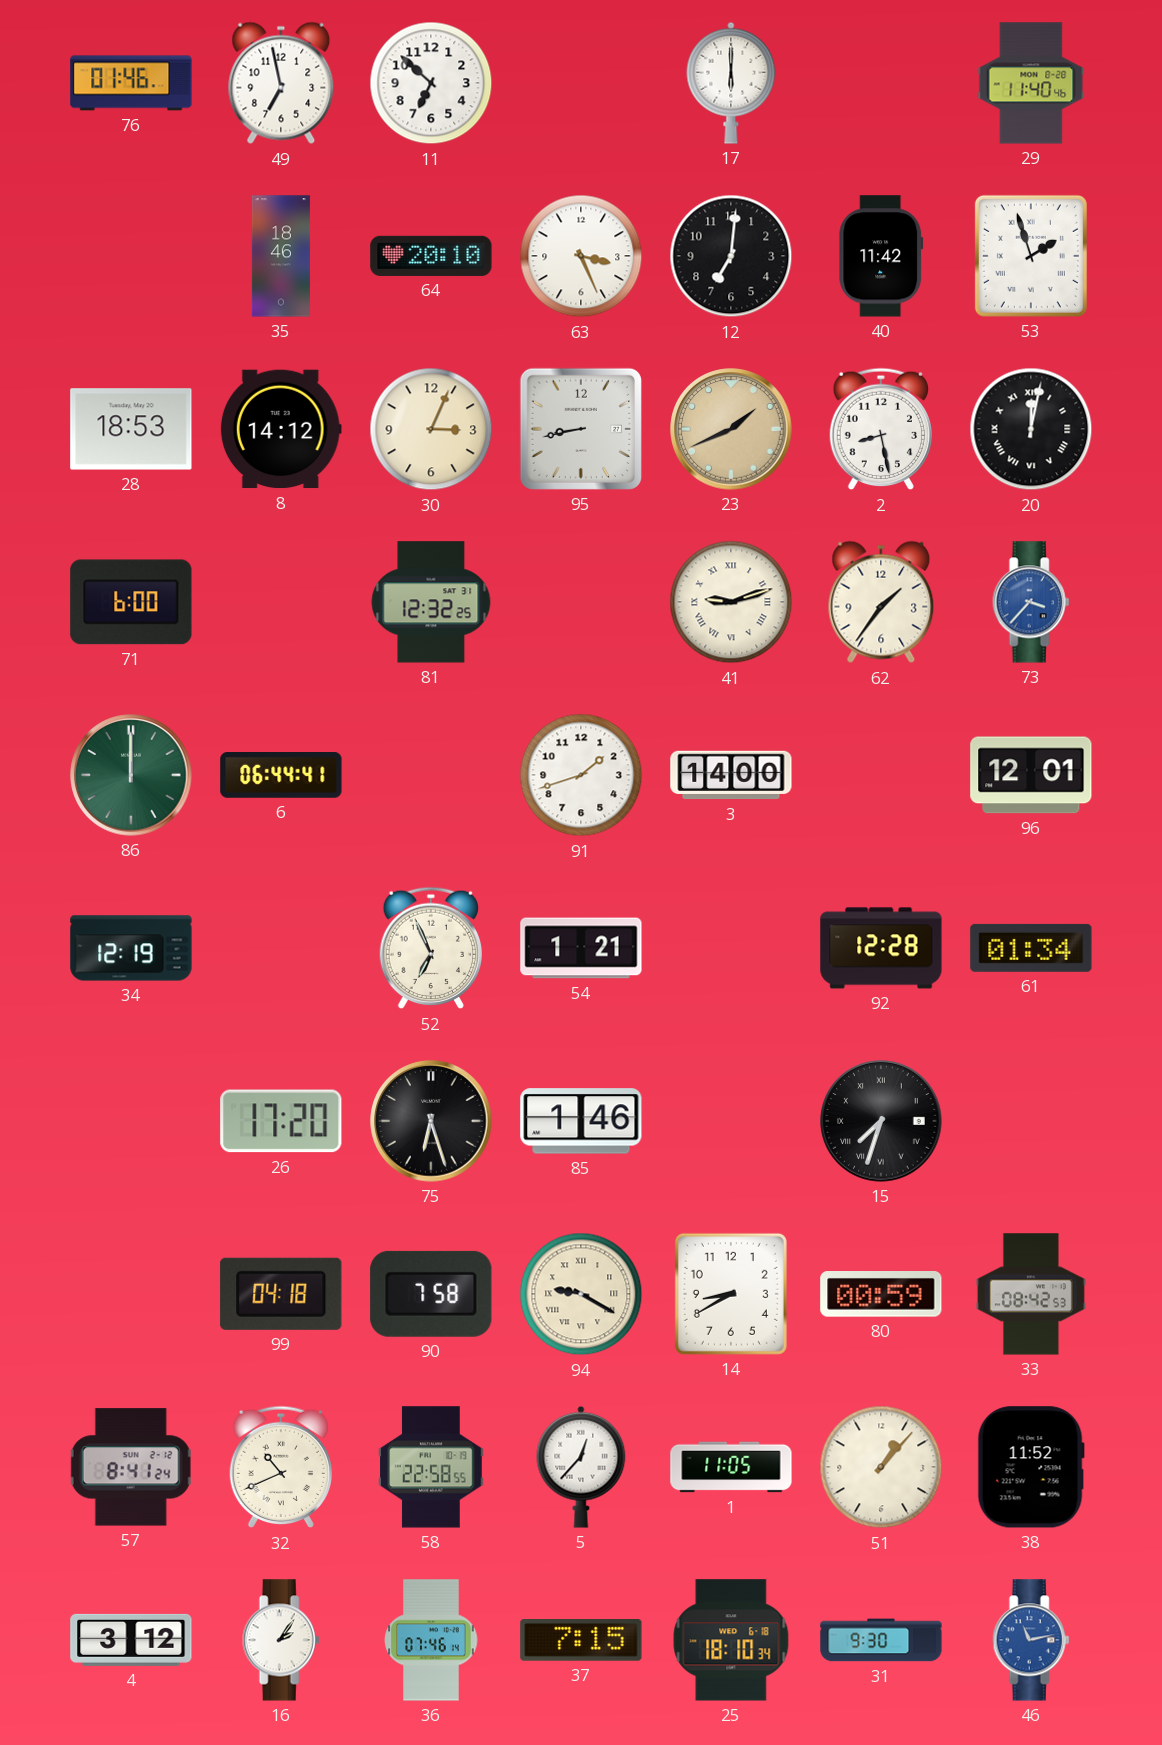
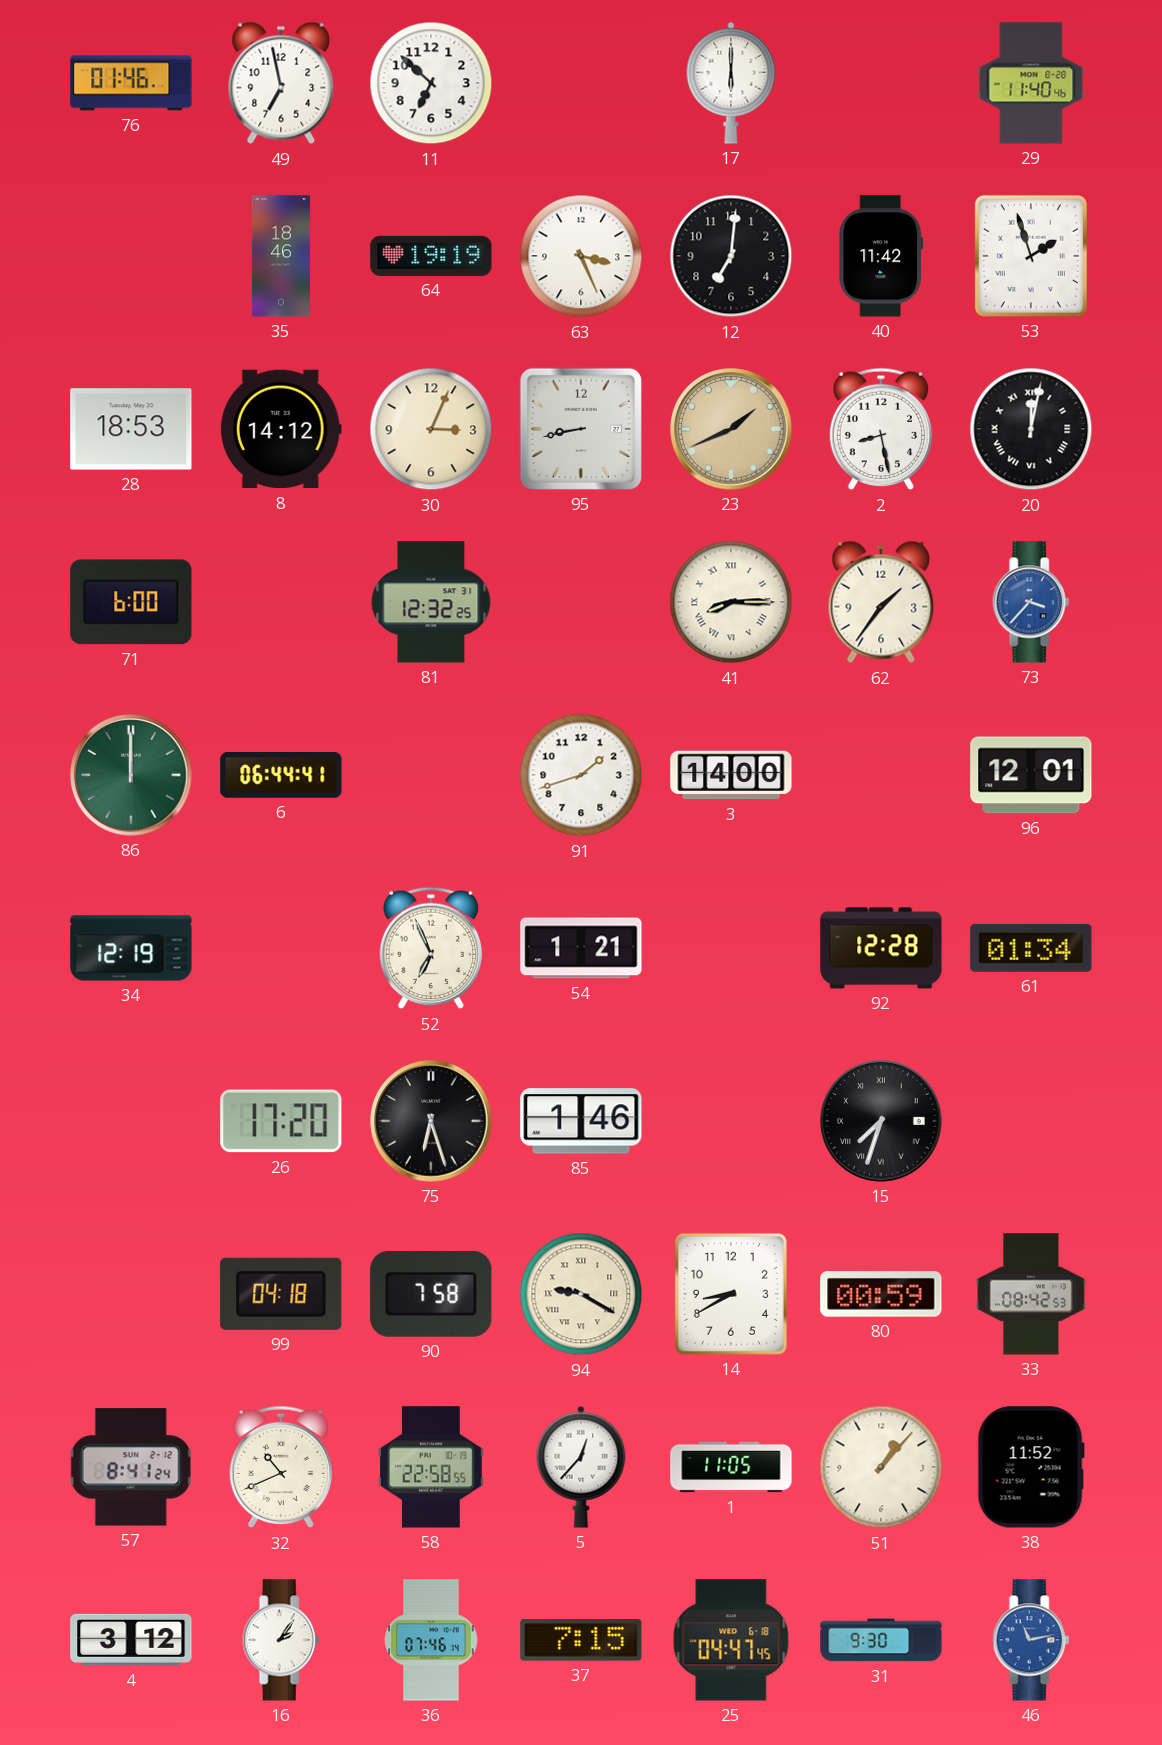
64: 20:10 -> 19:19
41: 9:12 -> 8:15
25: 18:10 -> 04:47
